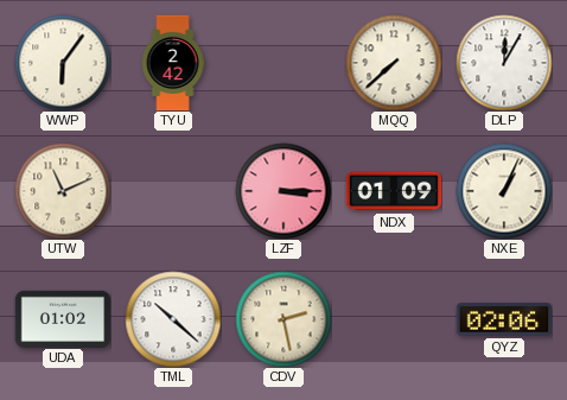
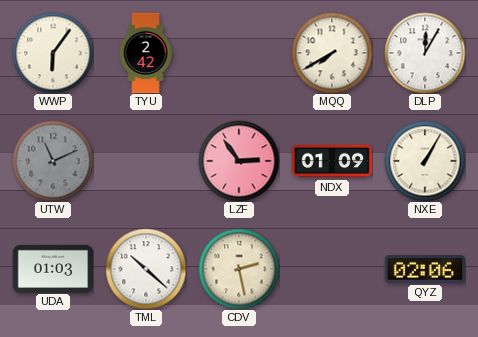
MQQ: 7:38 -> 7:40
UTW dial: cream -> grey
LZF: 3:15 -> 2:54
NXE: 1:04 -> 1:05
UDA: 01:02 -> 01:03
